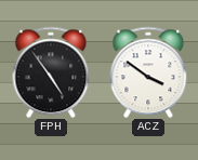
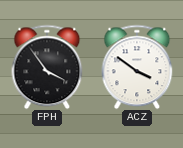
FPH: 4:54 -> 3:54
